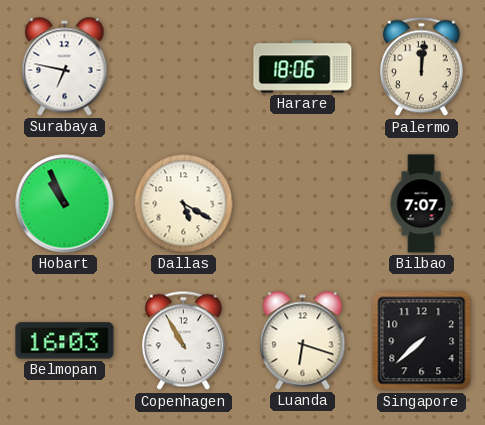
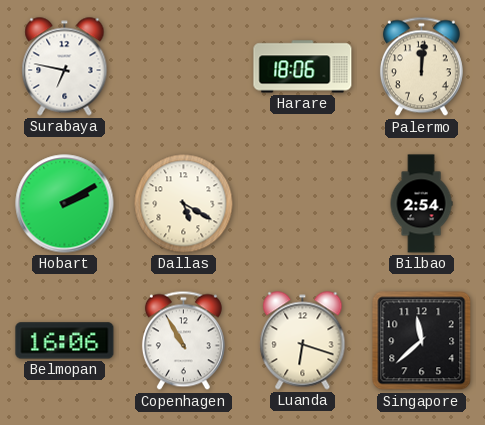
Hobart: 10:56 -> 2:10
Bilbao: 7:07 -> 2:54
Belmopan: 16:03 -> 16:06
Singapore: 7:38 -> 11:38
